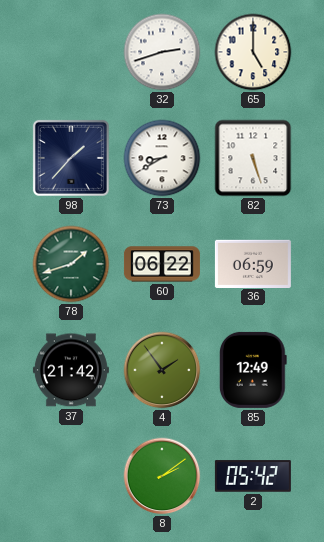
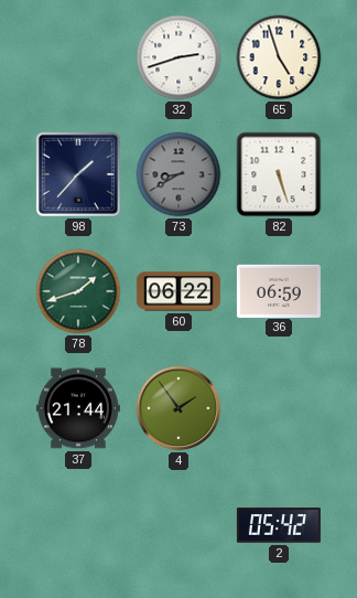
65: 5:00 -> 4:57
73 dial: white -> grey
37: 21:42 -> 21:44
85: 12:49 -> none
8: 2:09 -> none
